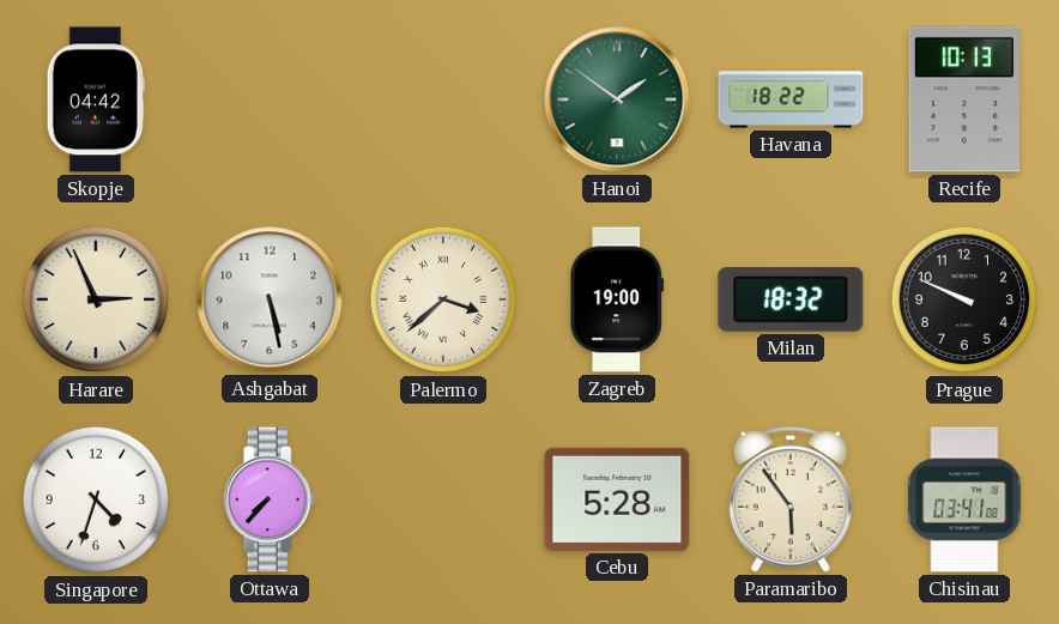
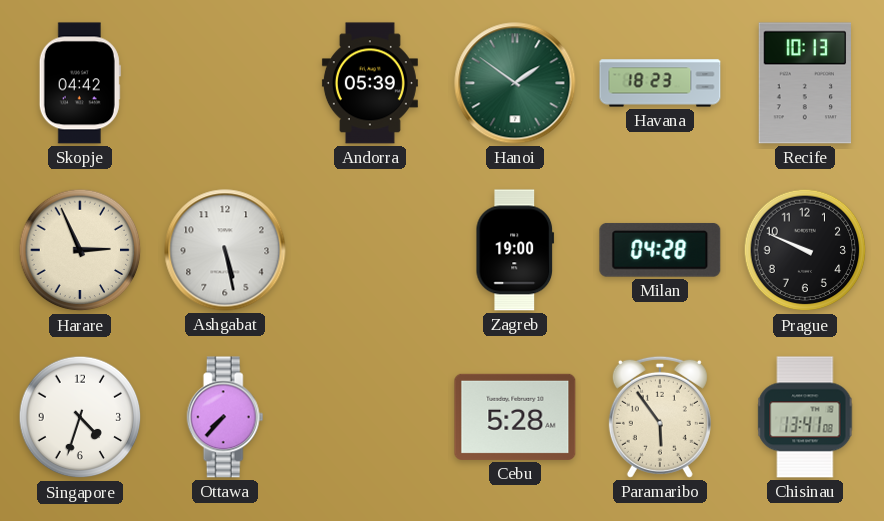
Andorra: none -> 05:39
Havana: 18:22 -> 18:23
Palermo: 3:38 -> none
Milan: 18:32 -> 04:28
Chisinau: 03:41 -> 13:41
